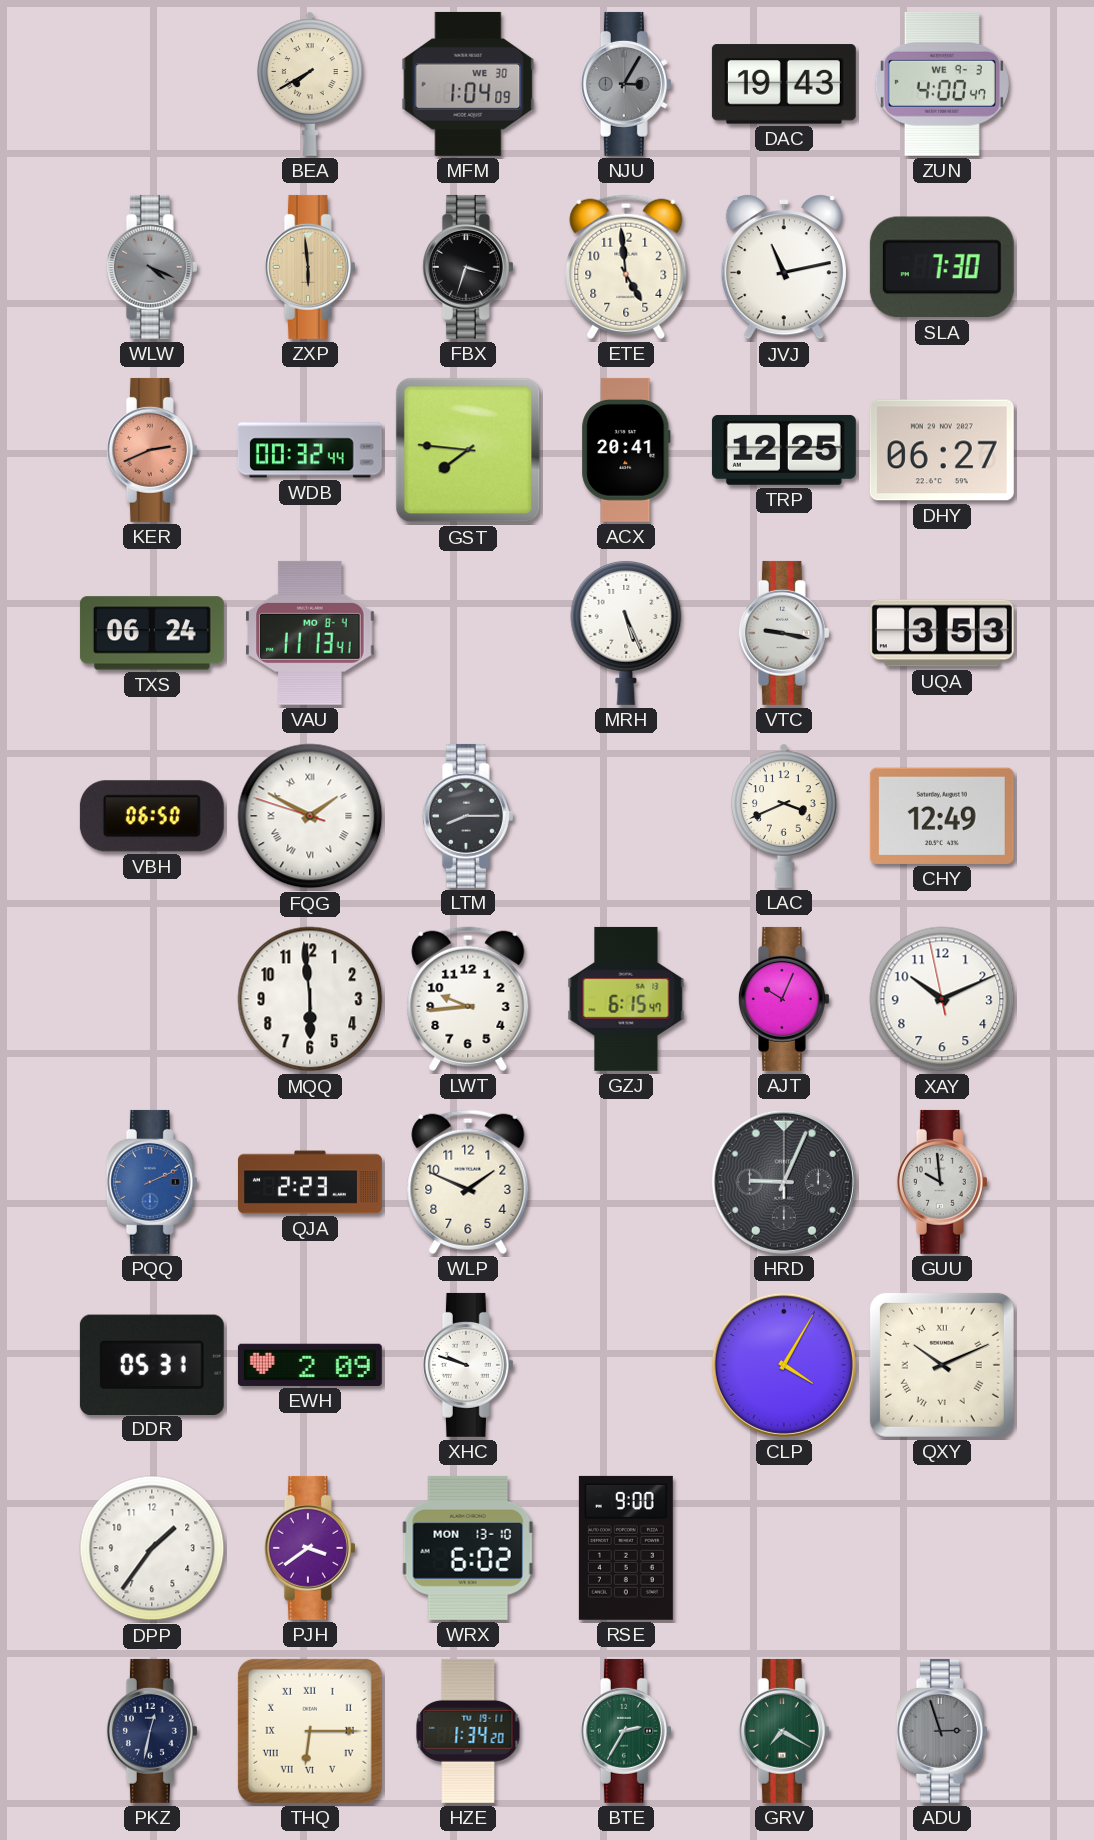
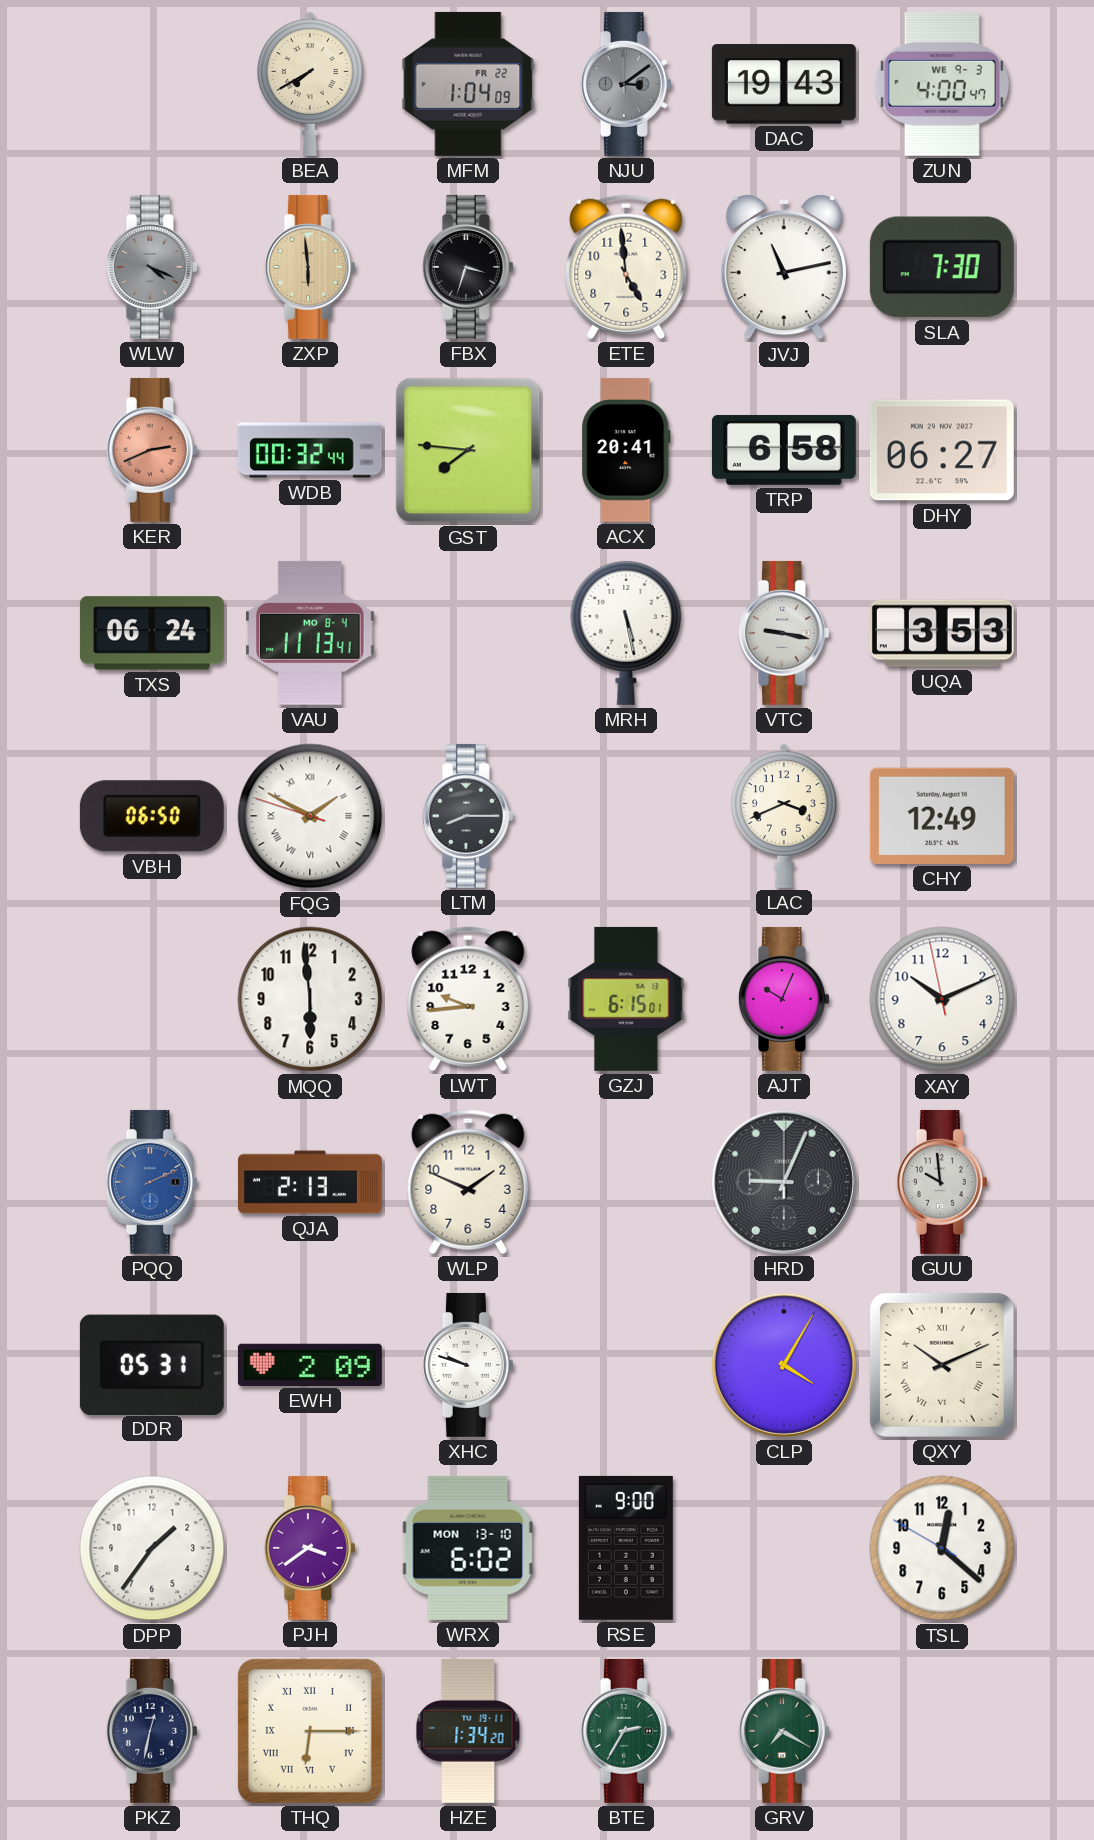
MFM date: WE 30 -> FR 22
NJU: 3:05 -> 3:09
TRP: 12:25 -> 6:58
MRH: 5:26 -> 5:28
GZJ: 6:15:47 -> 6:15:01
QJA: 2:23 -> 2:13
TSL: none -> 12:21
ADU: 2:57 -> none
